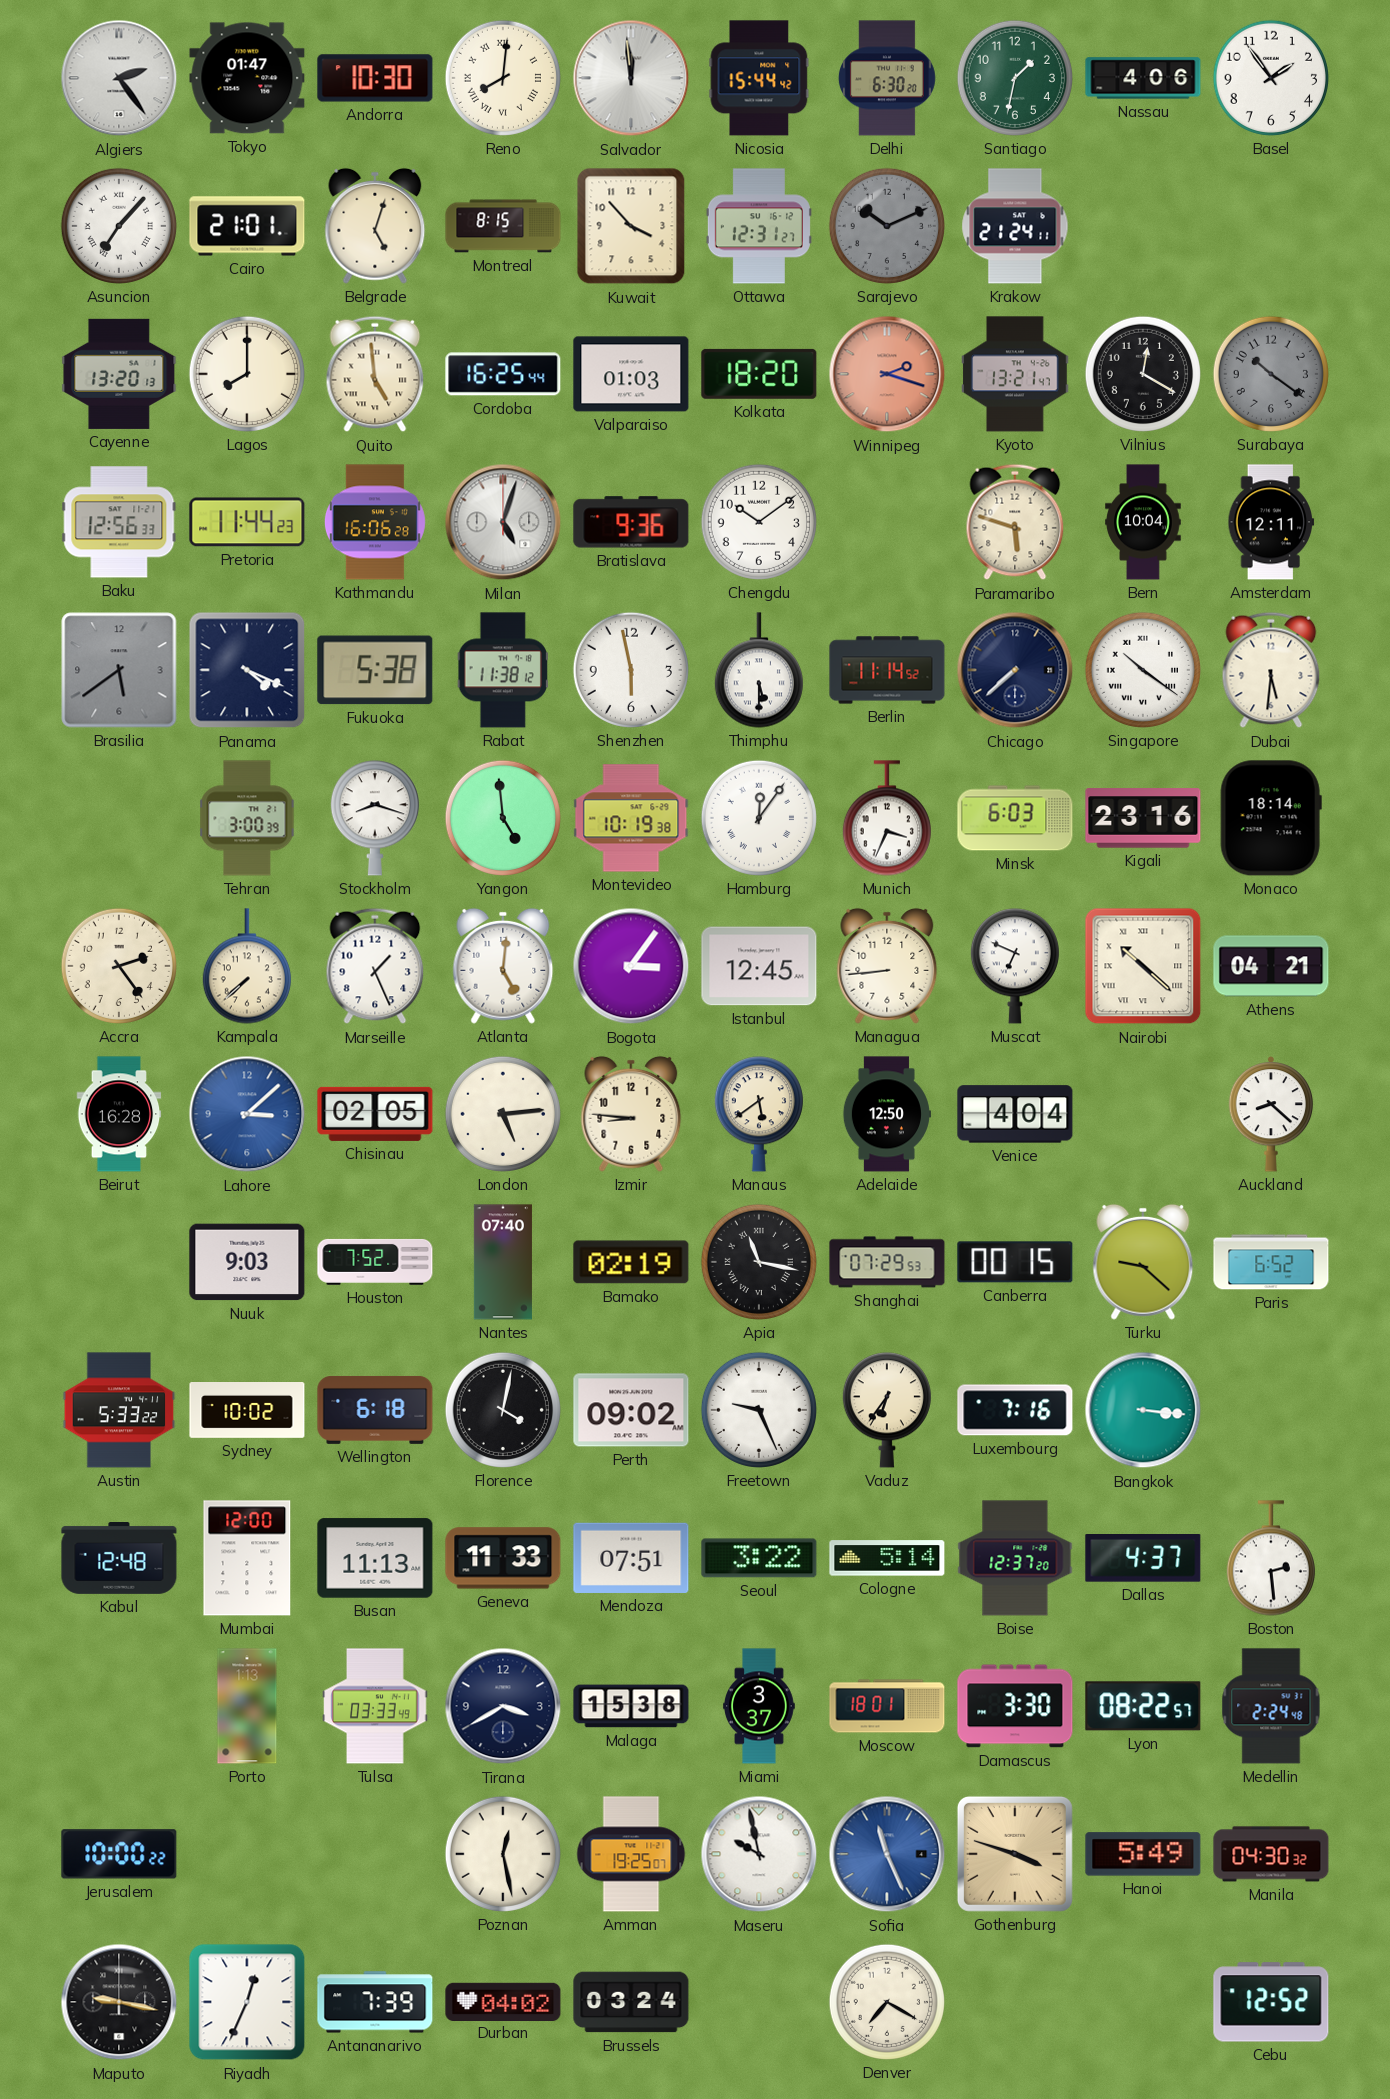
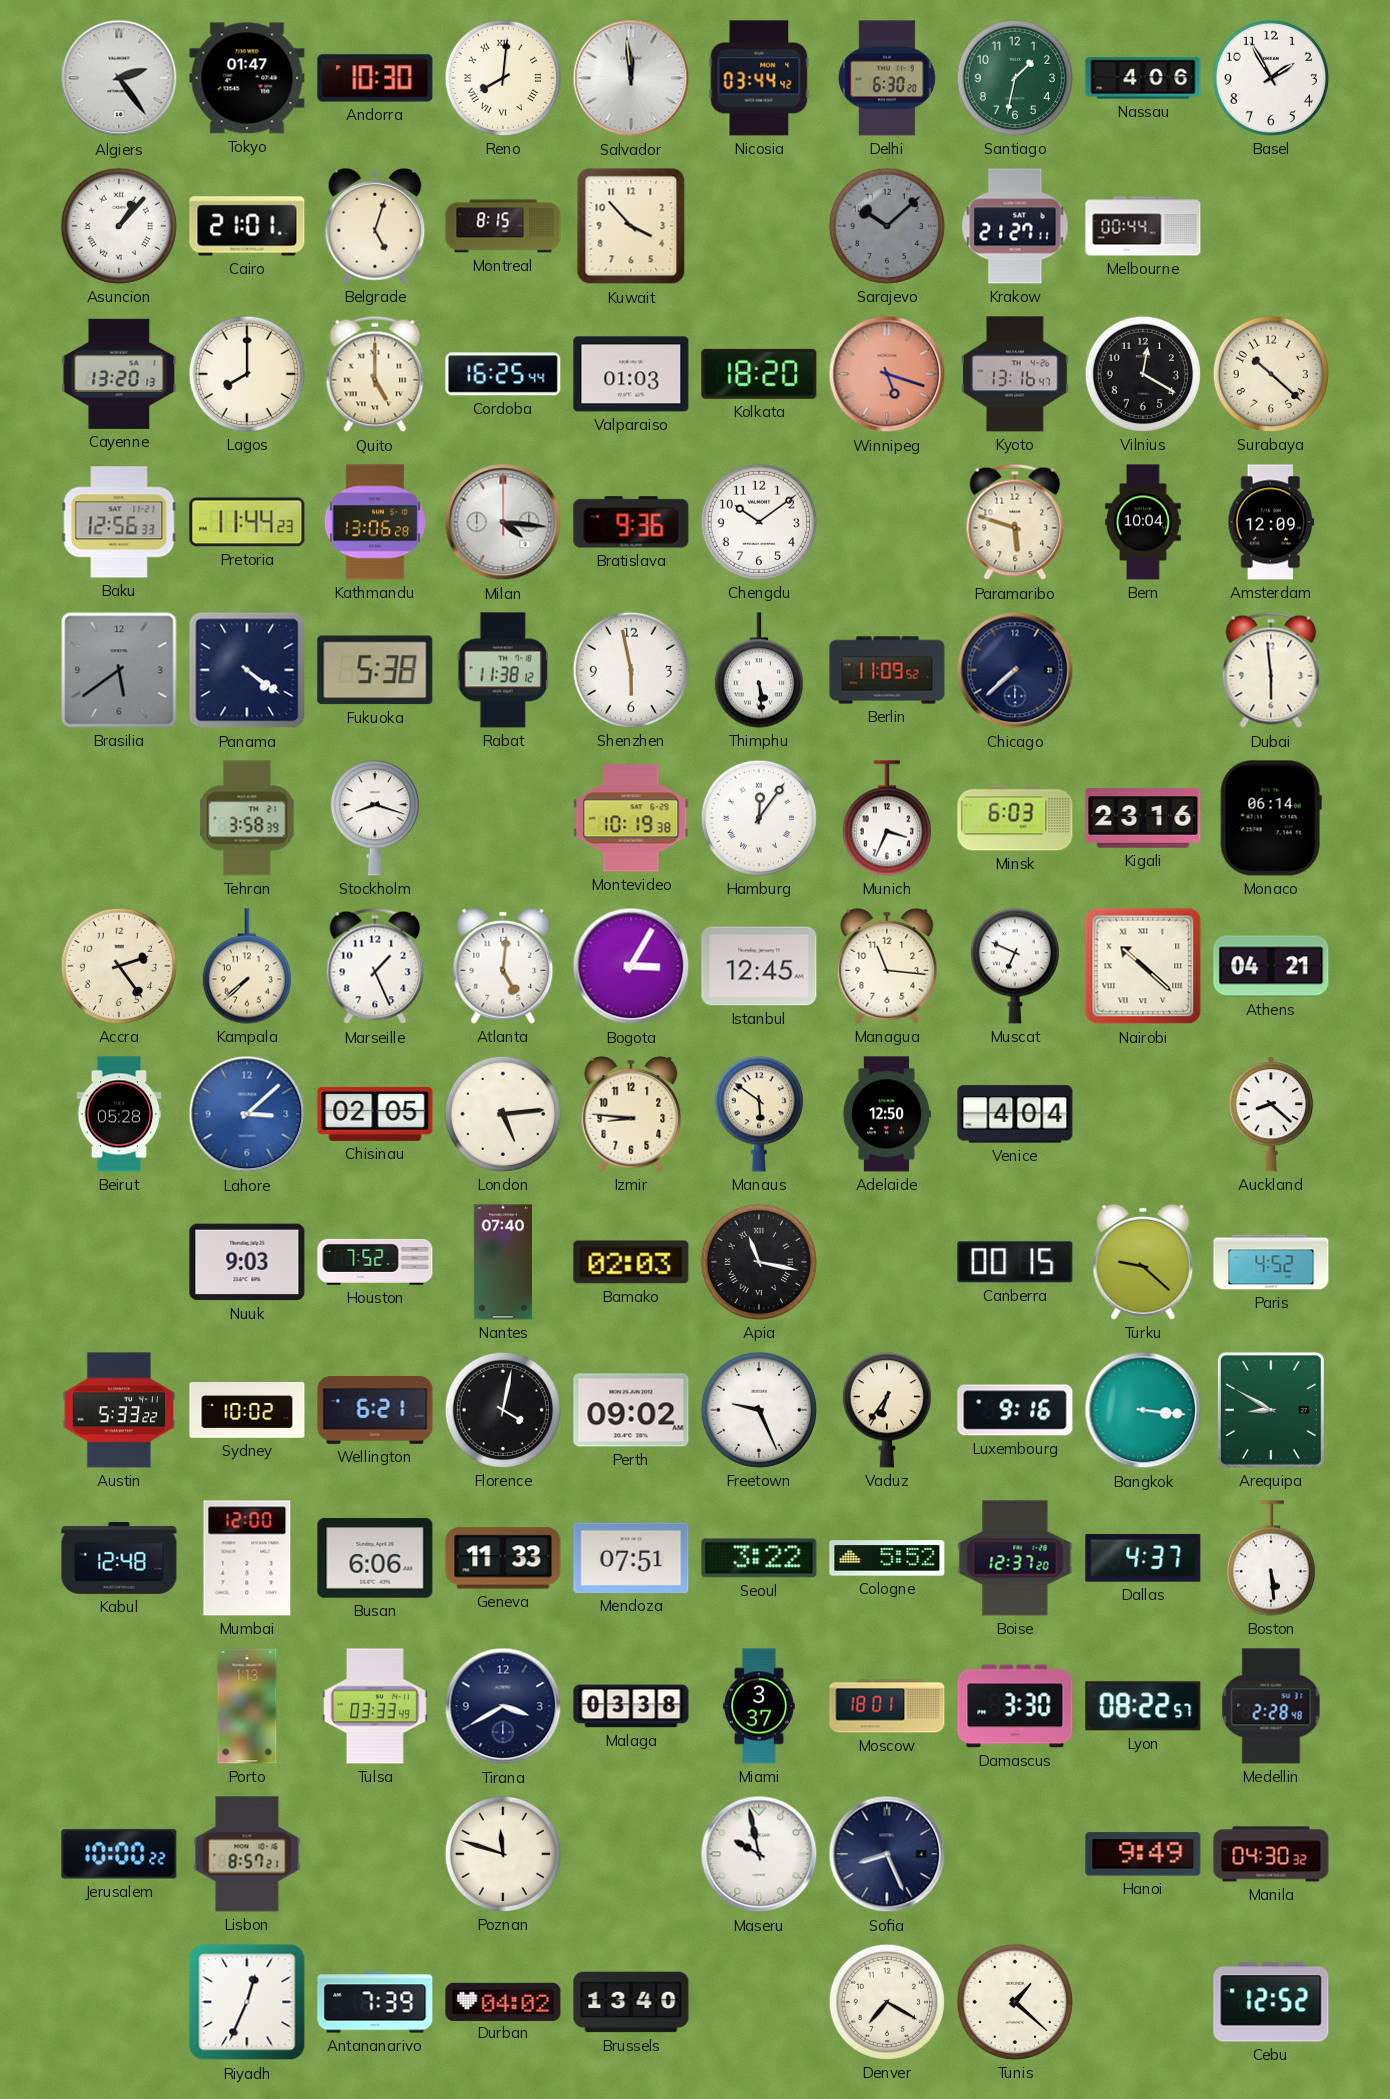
Nicosia: 15:44 -> 03:44
Basel: 1:54 -> 1:55
Asuncion: 7:07 -> 1:07
Ottawa: 12:31 -> none
Sarajevo: 10:11 -> 10:08
Krakow: 21:24 -> 21:27
Melbourne: none -> 00:44
Quito: 4:59 -> 5:00
Winnipeg: 2:18 -> 5:18
Kyoto: 13:21 -> 13:16
Surabaya: 10:21 -> 10:22
Surabaya dial: grey -> cream
Kathmandu: 16:06 -> 13:06
Milan: 5:03 -> 4:16
Amsterdam: 12:11 -> 12:09
Panama: 4:19 -> 4:21
Thimphu: 5:30 -> 5:29
Berlin: 11:14 -> 11:09
Singapore: 10:21 -> none
Dubai: 5:31 -> 5:59
Tehran: 3:00 -> 3:58
Yangon: 4:59 -> none
Monaco: 18:14 -> 06:14
Bogota: 3:06 -> 3:05
Managua: 8:44 -> 11:16
Beirut: 16:28 -> 05:28
Manaus: 5:39 -> 5:51
Bamako: 02:19 -> 02:03
Shanghai: 07:29 -> none
Paris: 6:52 -> 4:52
Wellington: 6:18 -> 6:21
Luxembourg: 7:16 -> 9:16
Arequipa: none -> 8:50
Busan: 11:13 -> 6:06
Cologne: 5:14 -> 5:52
Boston: 2:29 -> 5:29
Malaga: 15:38 -> 03:38
Medellin: 2:24 -> 2:28
Lisbon: none -> 8:57
Poznan: 12:28 -> 11:48
Amman: 19:25 -> none
Sofia: 11:26 -> 8:26
Sofia dial: blue -> navy
Gothenburg: 3:48 -> none
Hanoi: 5:49 -> 9:49
Maputo: 9:17 -> none
Brussels: 03:24 -> 13:40
Tunis: none -> 1:22
